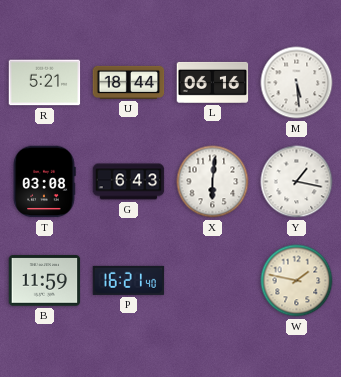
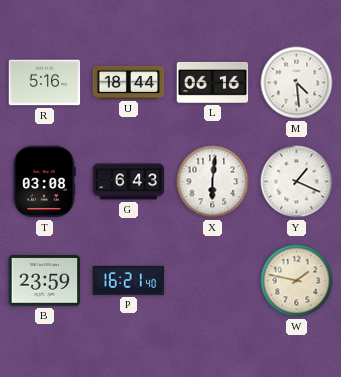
R: 5:21 -> 5:16
M: 5:29 -> 4:29
Y: 1:17 -> 1:19
B: 11:59 -> 23:59
